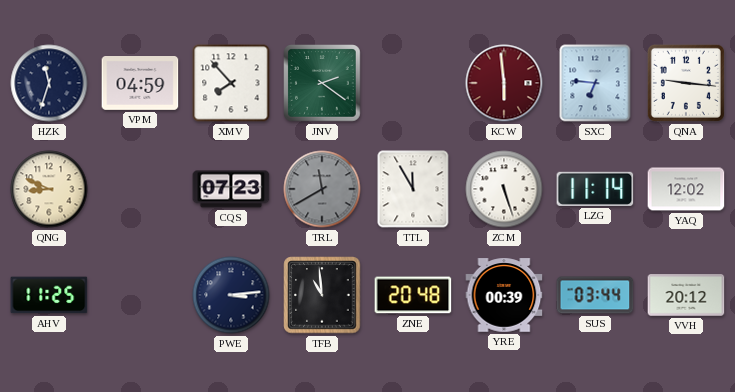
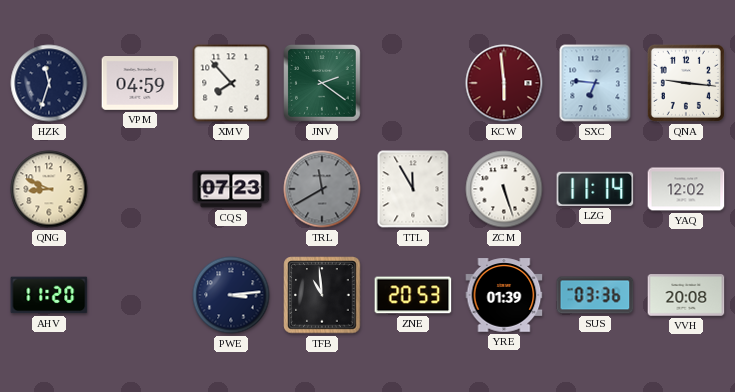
AHV: 11:25 -> 11:20
ZNE: 20:48 -> 20:53
YRE: 00:39 -> 01:39
SUS: 03:44 -> 03:36
VVH: 20:12 -> 20:08
